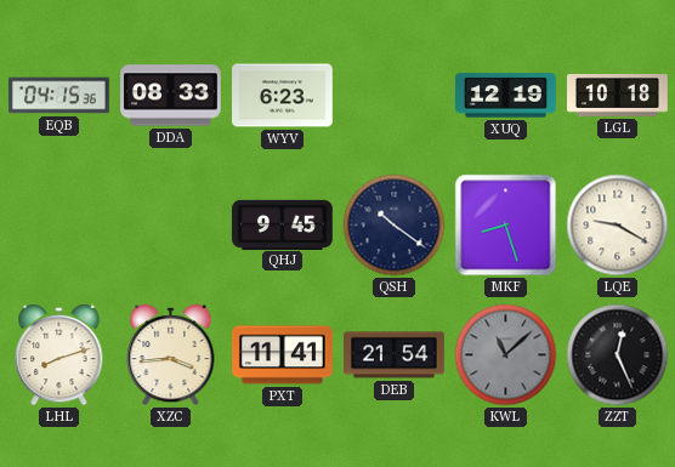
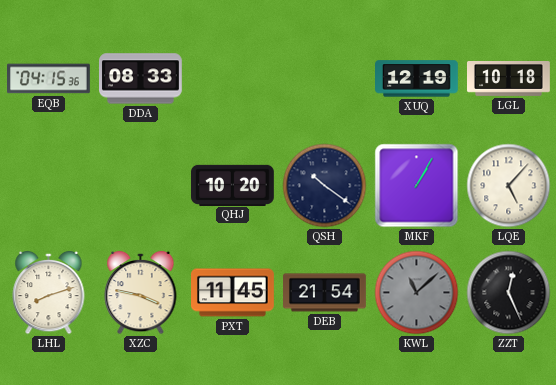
WYV: 6:23 -> none
QHJ: 9:45 -> 10:20
MKF: 8:27 -> 1:05
LQE: 9:20 -> 5:07
XZC: 3:44 -> 3:47
PXT: 11:41 -> 11:45
